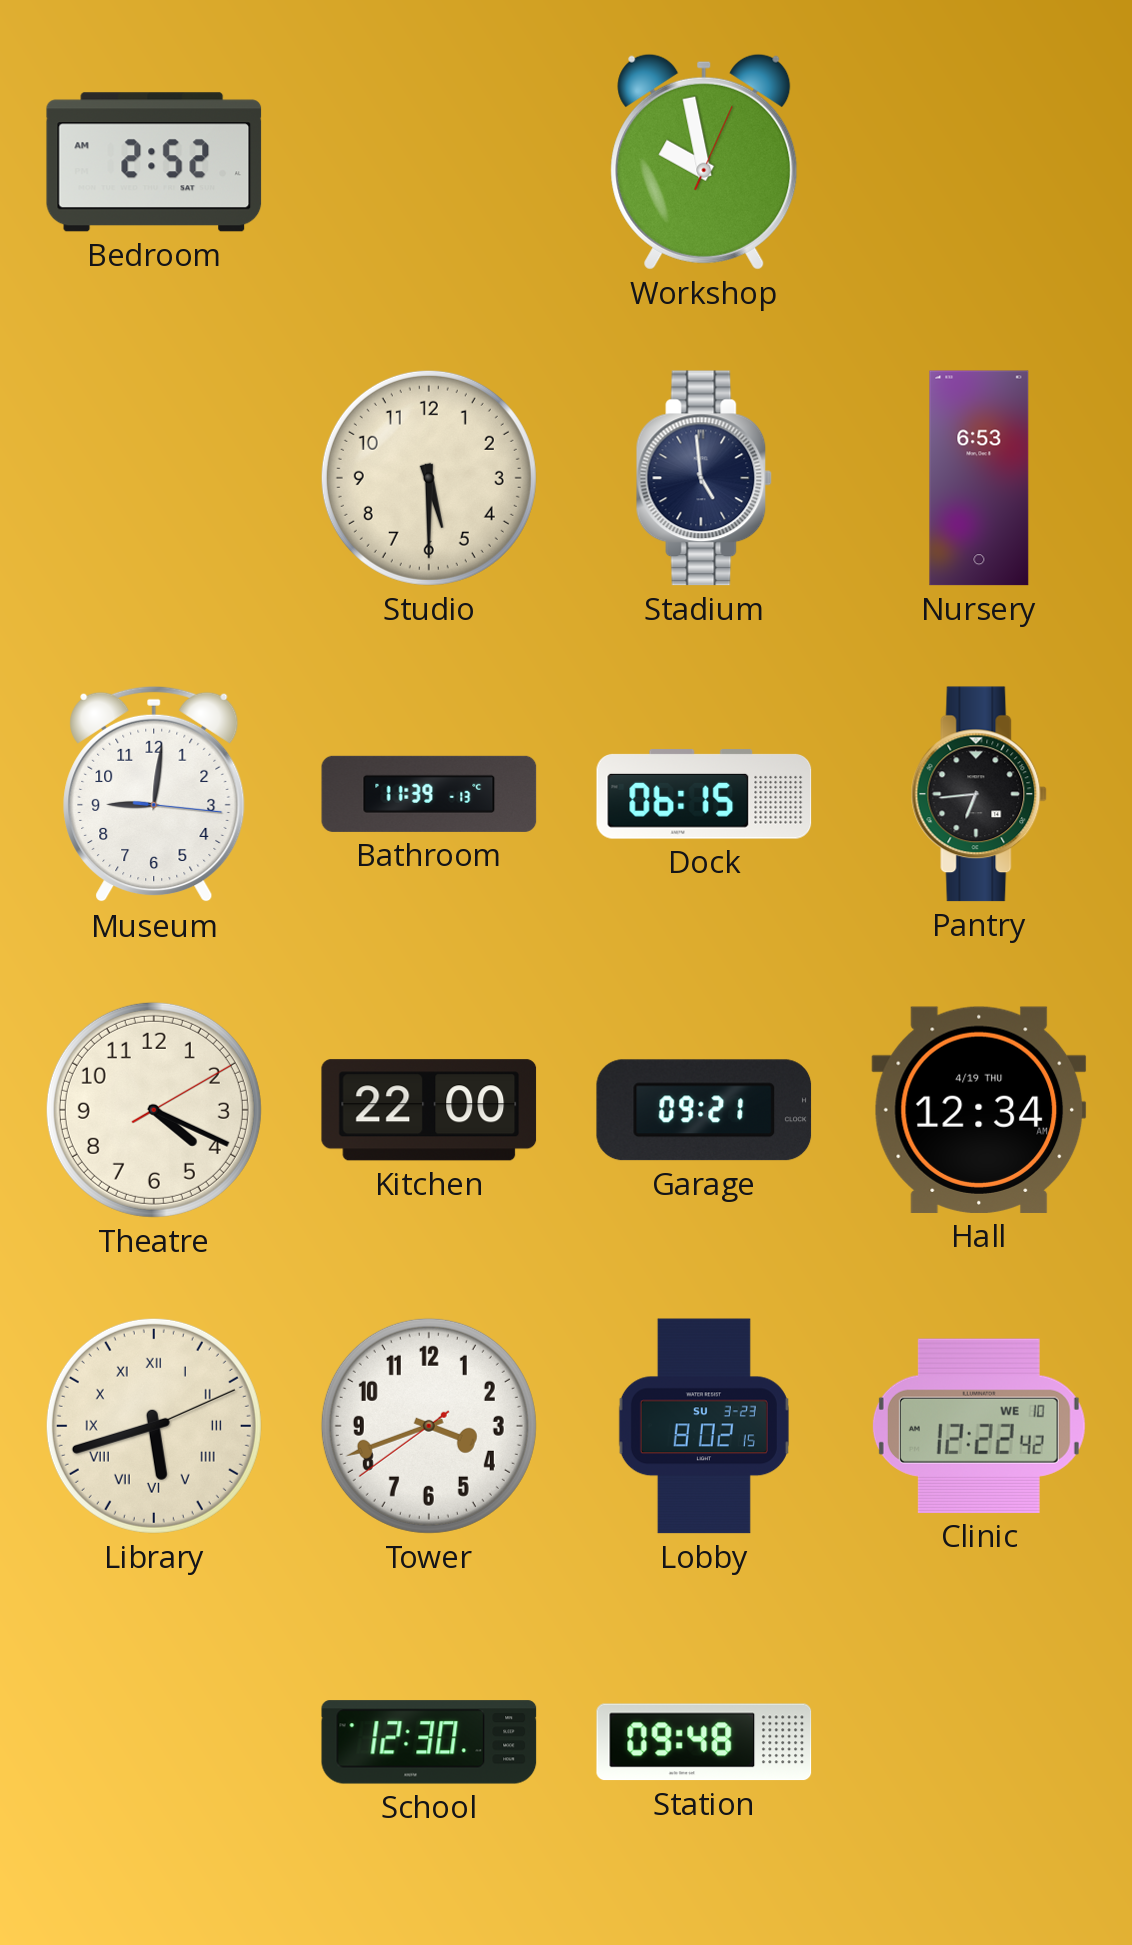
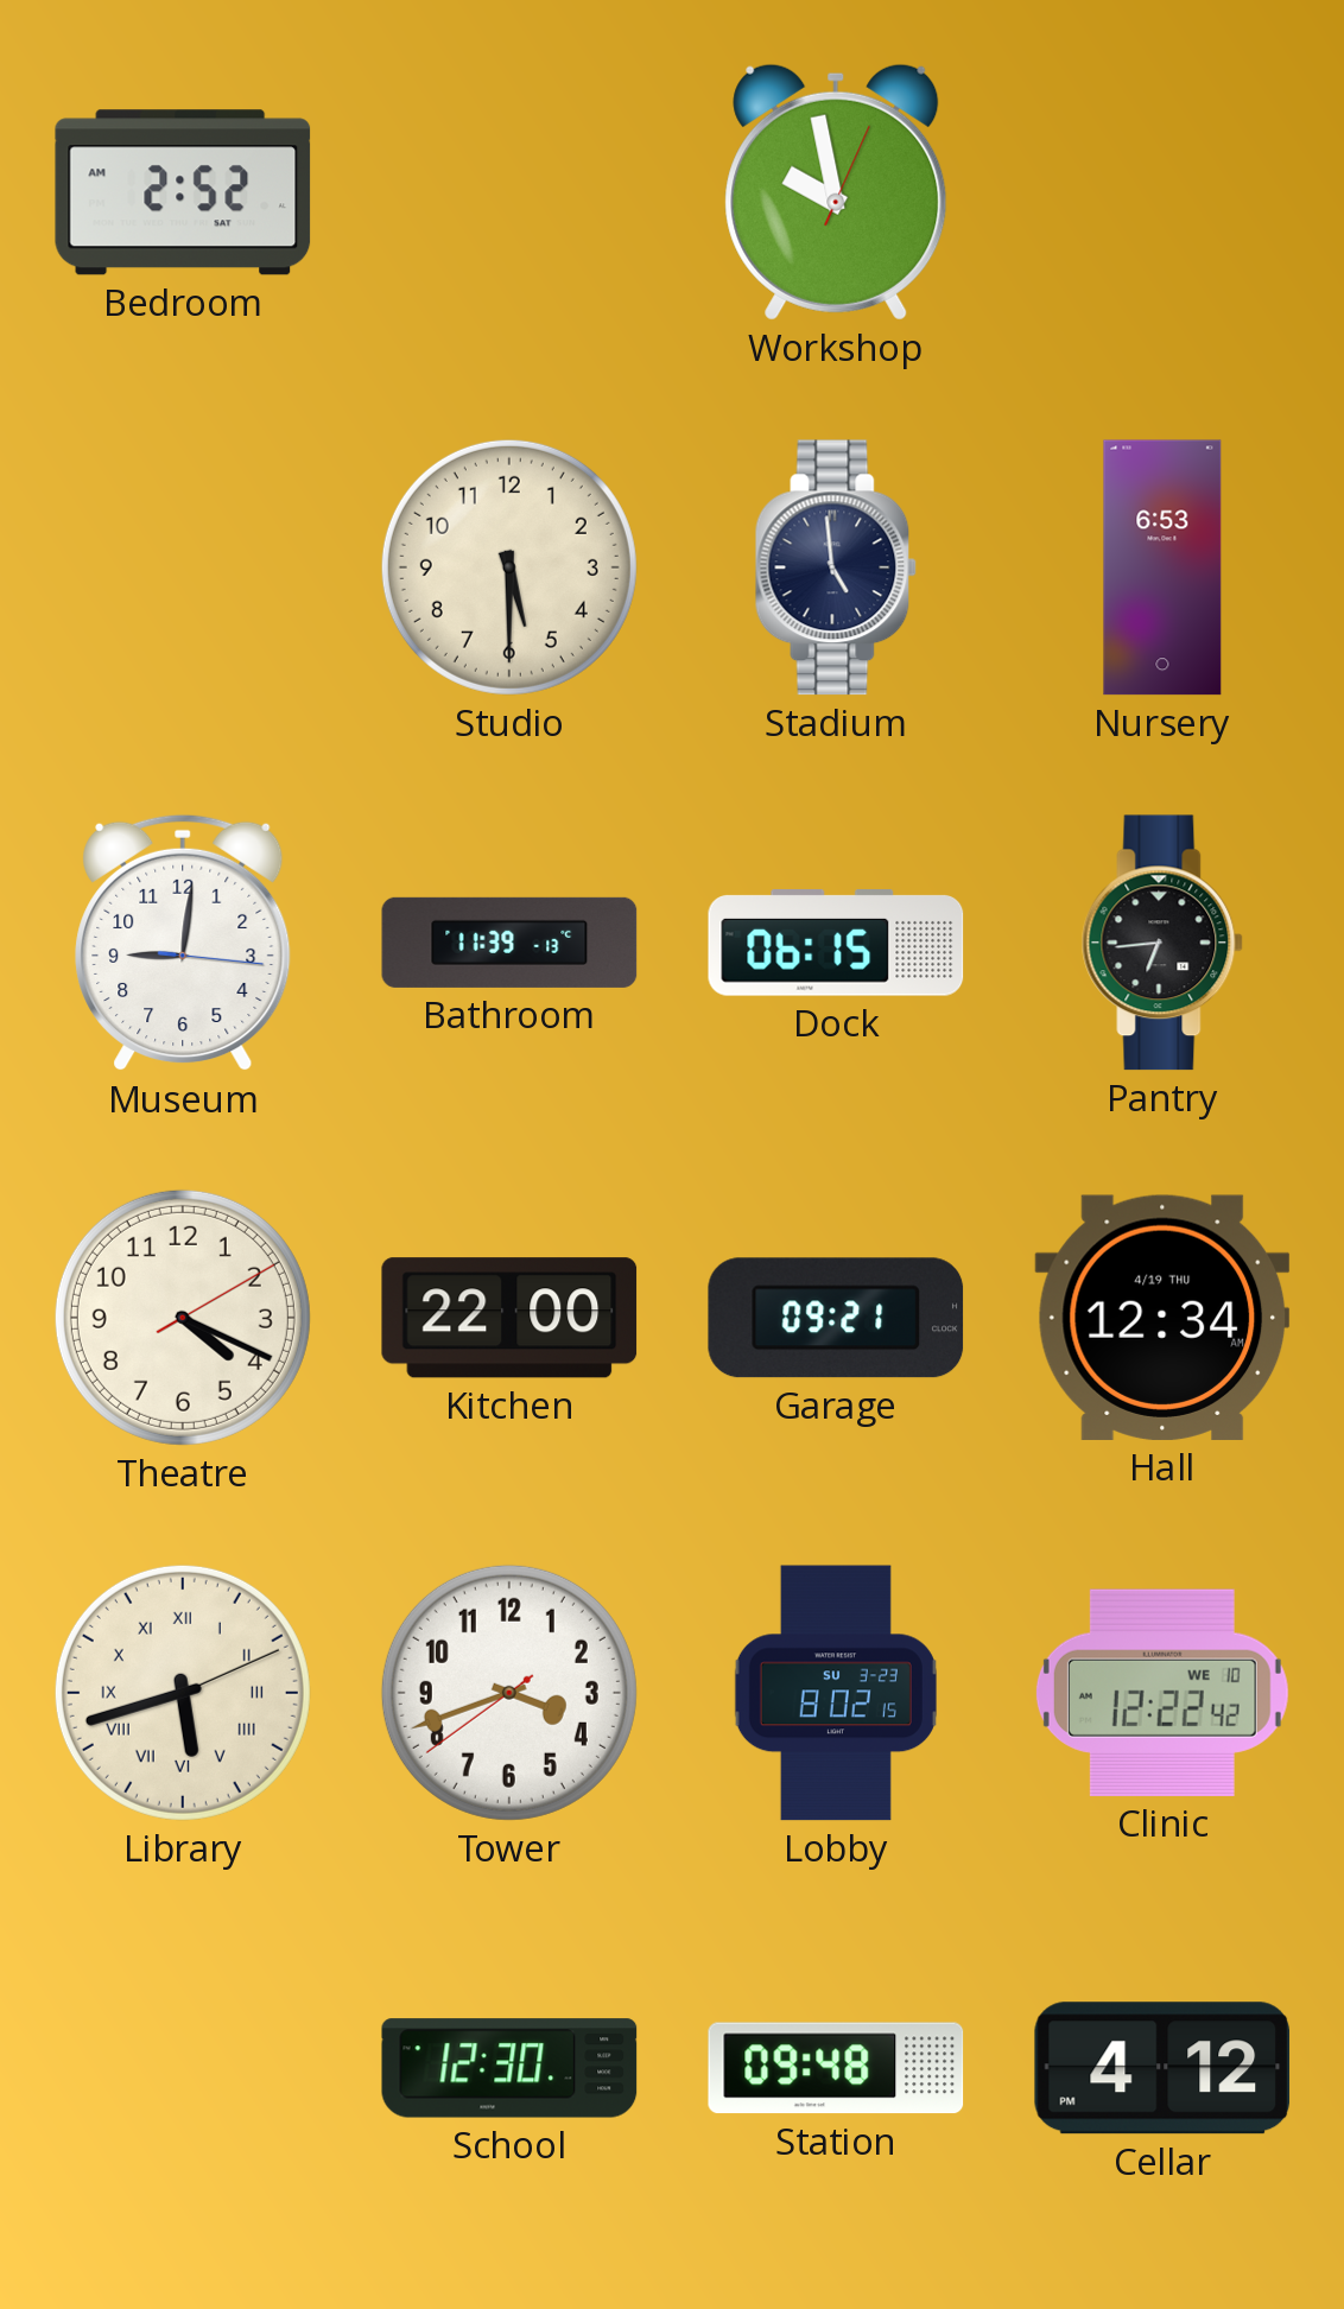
Cellar: none -> 4:12
